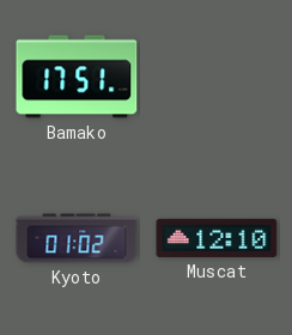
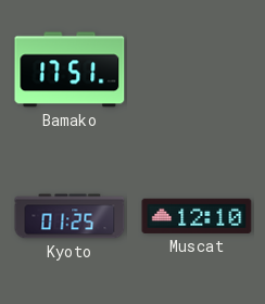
Kyoto: 01:02 -> 01:25
